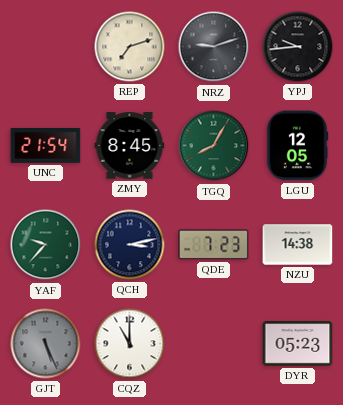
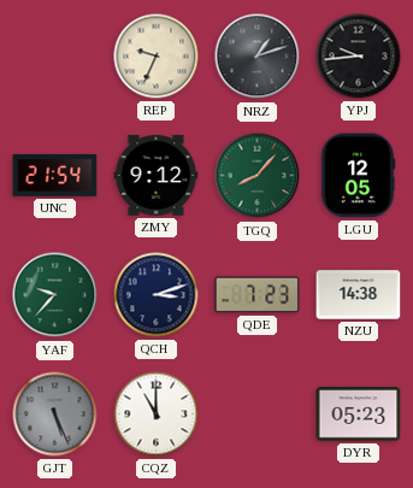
REP: 7:12 -> 9:34
NRZ: 9:12 -> 1:12
ZMY: 8:45 -> 9:12
TGQ: 8:05 -> 8:07
QCH: 3:13 -> 3:12
